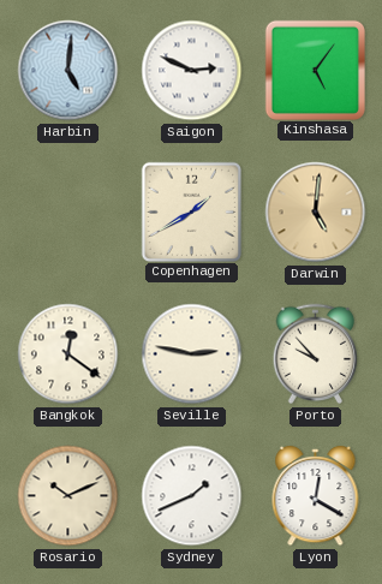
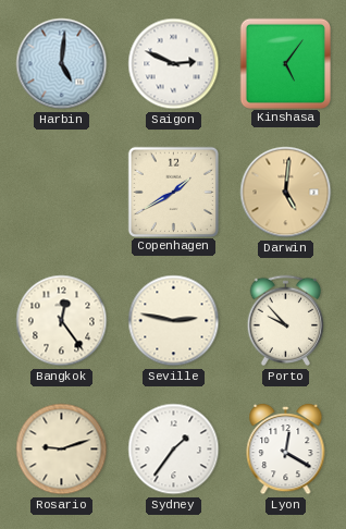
Bangkok: 12:21 -> 12:24
Rosario: 10:11 -> 9:12
Sydney: 1:41 -> 1:36
